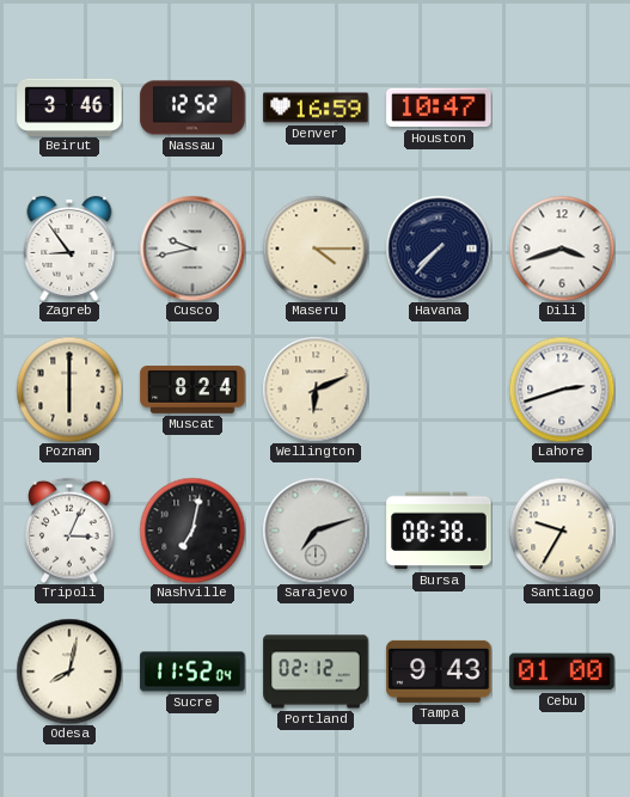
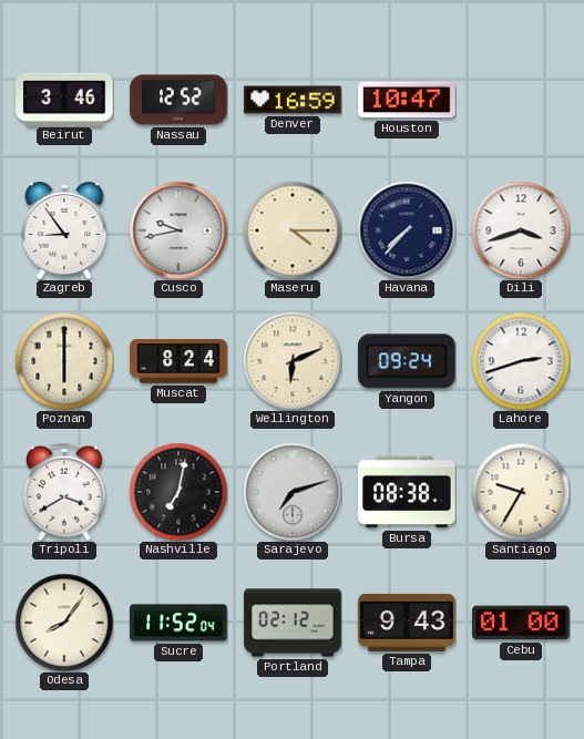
Yangon: none -> 09:24
Tripoli: 3:04 -> 3:40
Odesa: 8:02 -> 8:06
